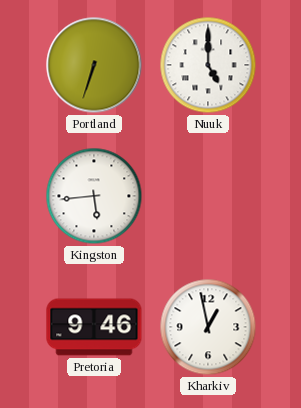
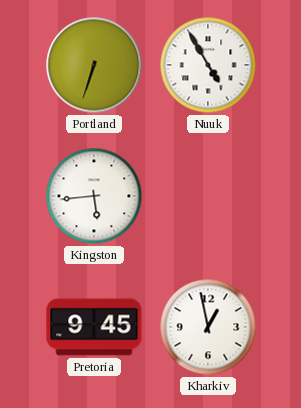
Nuuk: 5:00 -> 4:55
Pretoria: 9:46 -> 9:45
